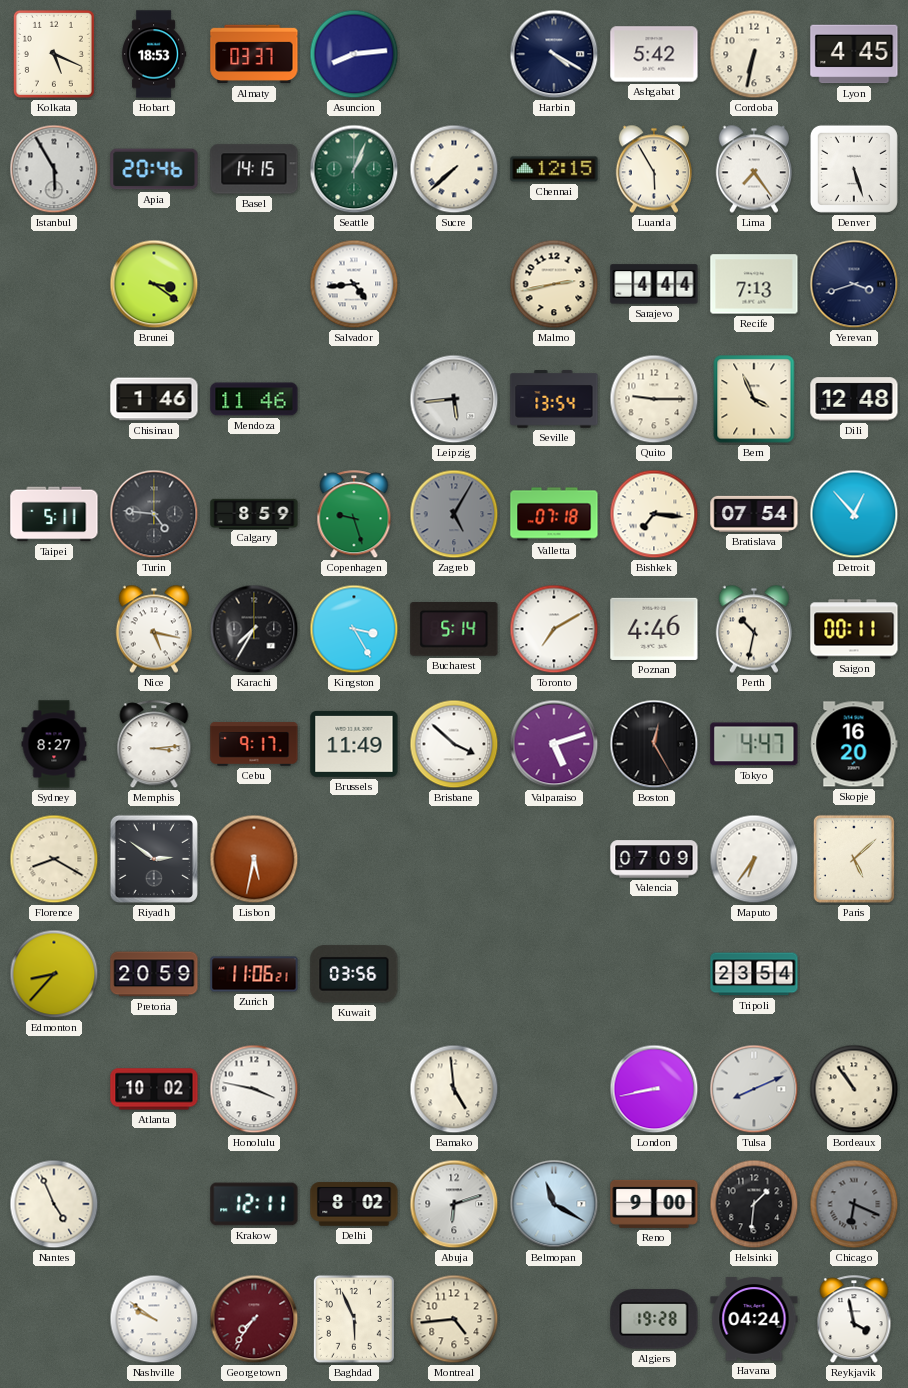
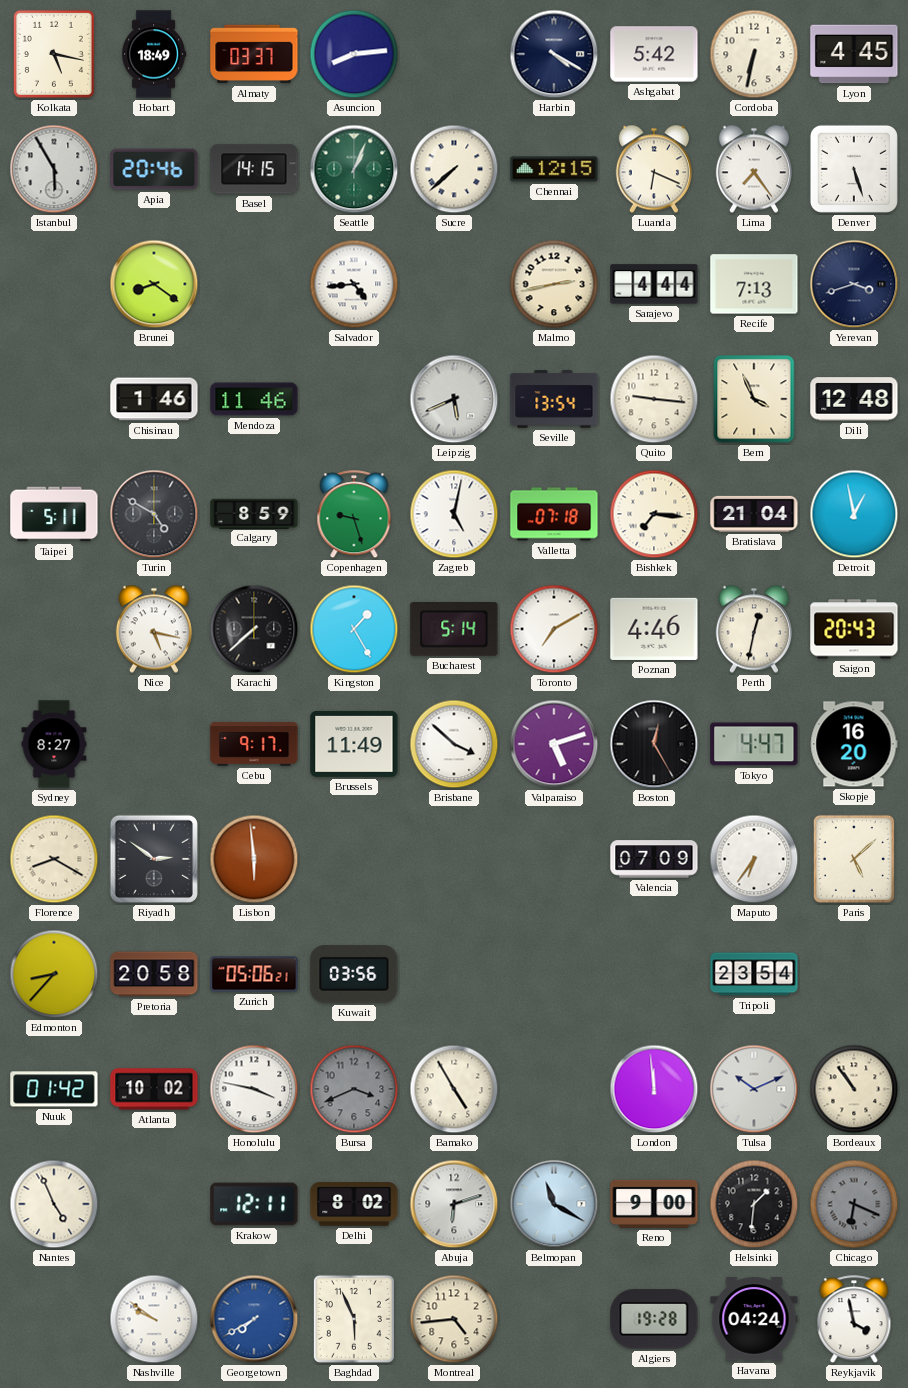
Kolkata: 5:19 -> 5:17
Hobart: 18:53 -> 18:49
Luanda: 5:55 -> 6:19
Brunei: 3:21 -> 8:21
Leipzig: 5:44 -> 5:41
Quito: 9:15 -> 9:16
Turin: 4:46 -> 4:50
Zagreb: 5:05 -> 5:02
Zagreb dial: grey -> white
Bratislava: 07:54 -> 21:04
Detroit: 12:53 -> 12:58
Karachi: 7:35 -> 7:38
Kingston: 3:25 -> 1:25
Perth: 10:32 -> 12:32
Saigon: 00:11 -> 20:43
Memphis: 3:14 -> none
Lisbon: 5:32 -> 5:59
Pretoria: 20:59 -> 20:58
Zurich: 11:06 -> 05:06
Nuuk: none -> 01:42
Bursa: none -> 3:41
Bamako: 4:59 -> 4:55
London: 8:43 -> 11:59
Tulsa: 8:11 -> 10:11
Georgetown: 7:36 -> 7:40
Georgetown dial: burgundy -> blue
